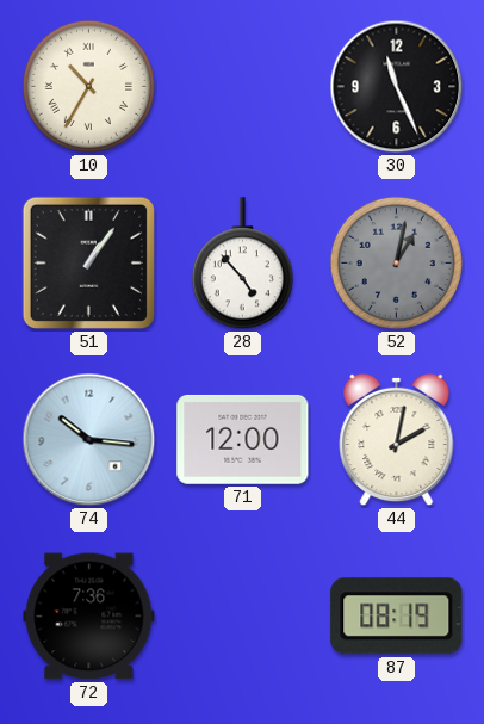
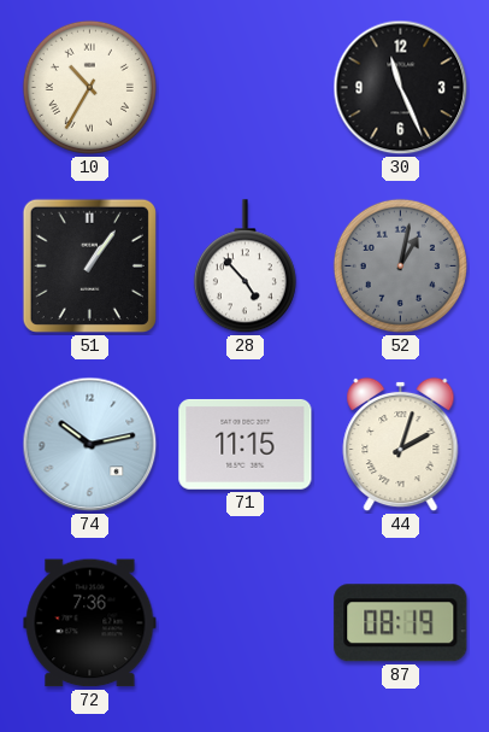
74: 10:16 -> 10:13
71: 12:00 -> 11:15
44: 2:02 -> 2:03
